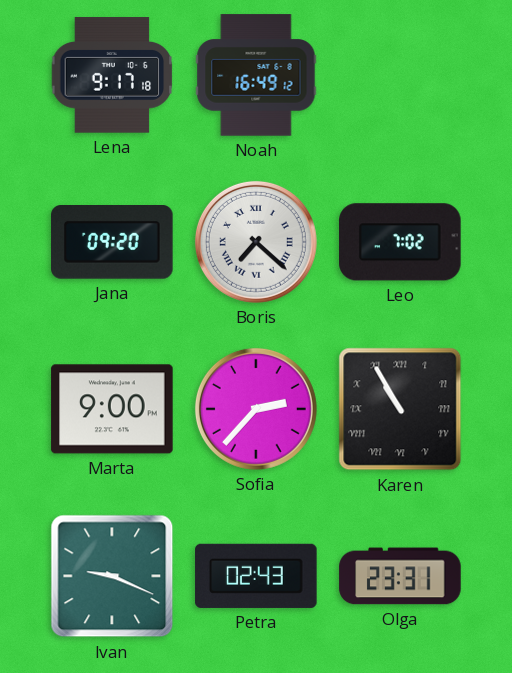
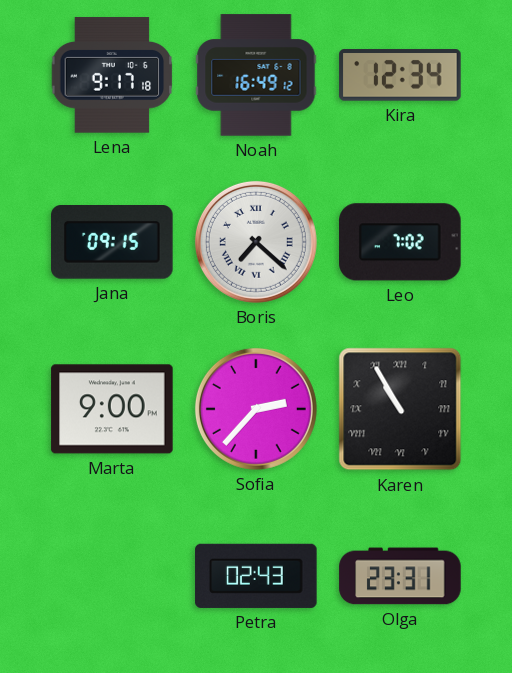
Kira: none -> 12:34
Jana: 09:20 -> 09:15
Ivan: 9:19 -> none
